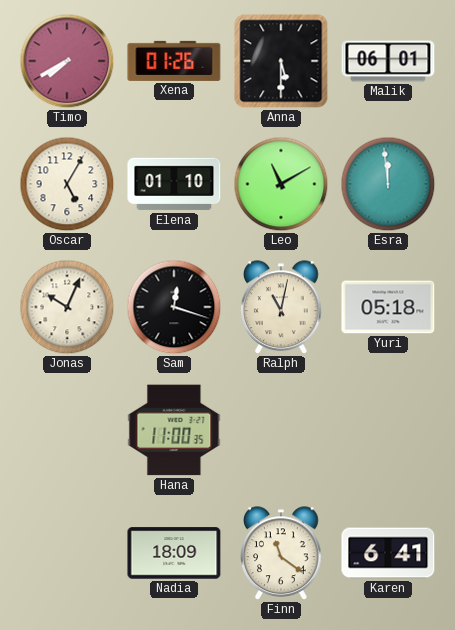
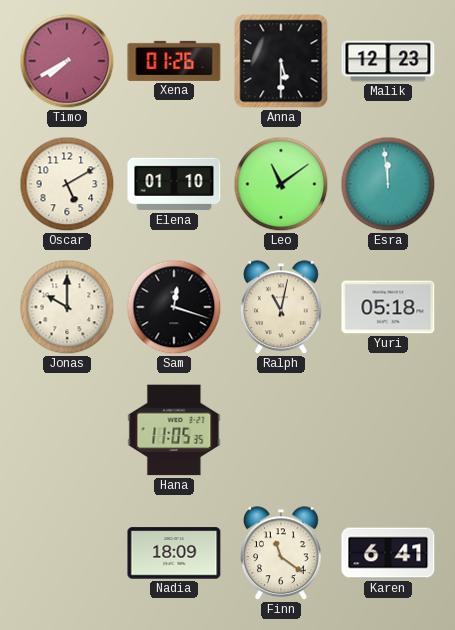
Malik: 06:01 -> 12:23
Oscar: 5:05 -> 5:10
Leo: 11:10 -> 11:09
Jonas: 10:04 -> 10:00
Hana: 11:00 -> 11:05
